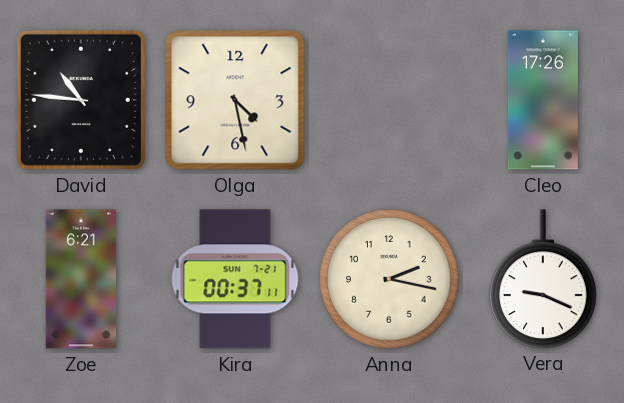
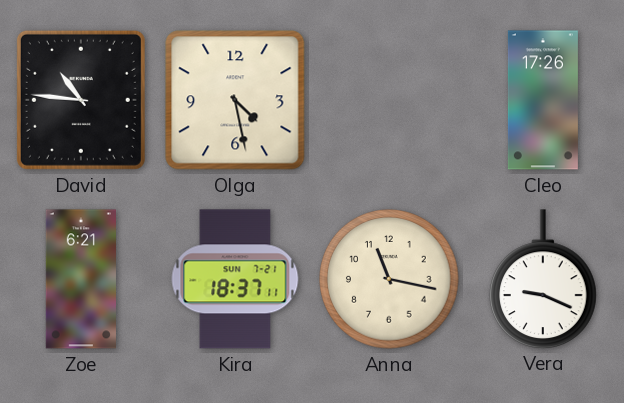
Kira: 00:37 -> 18:37
Anna: 2:17 -> 11:17
